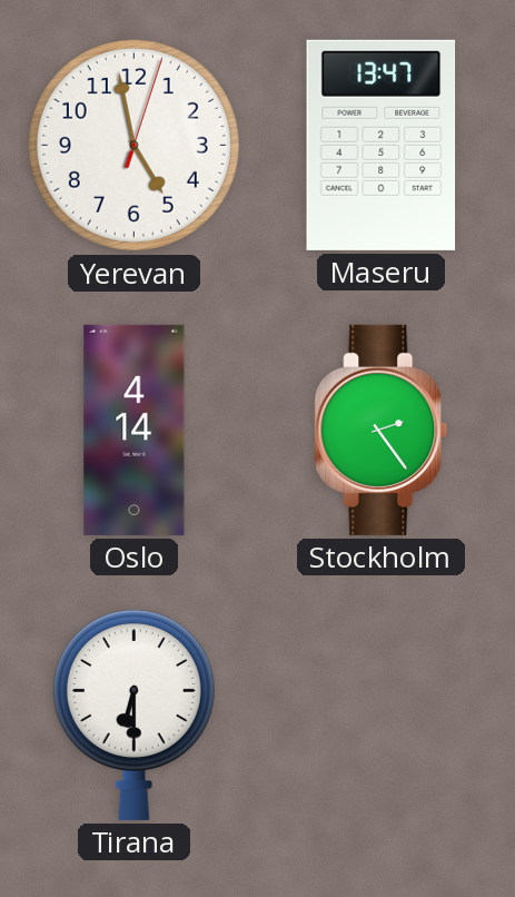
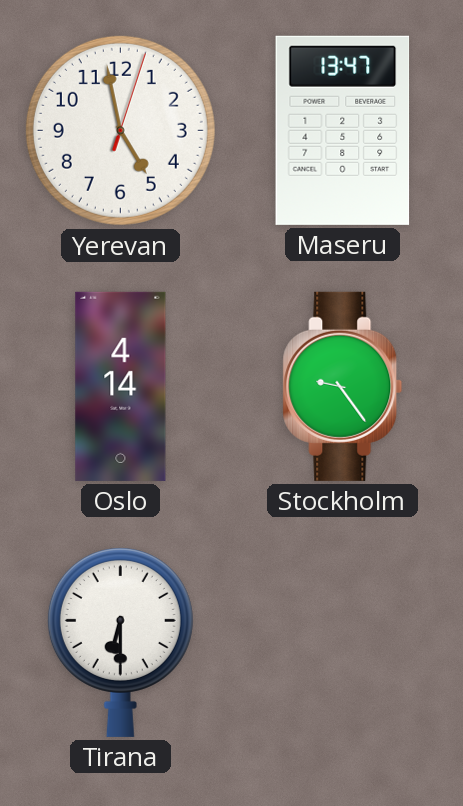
Stockholm: 2:24 -> 9:24
